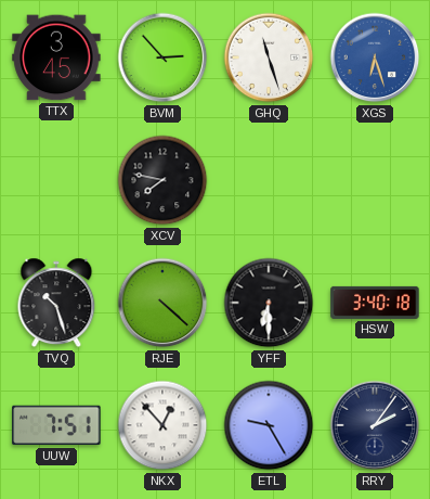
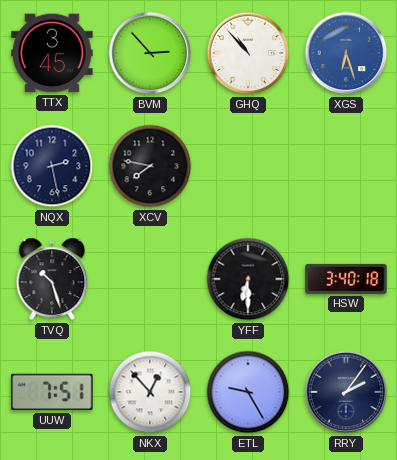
GHQ: 11:27 -> 10:53
NQX: none -> 2:28
RJE: 4:22 -> none
